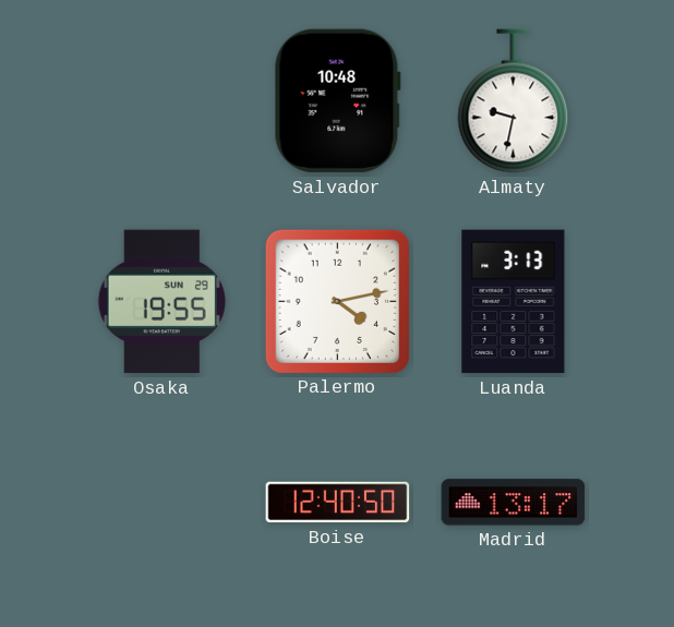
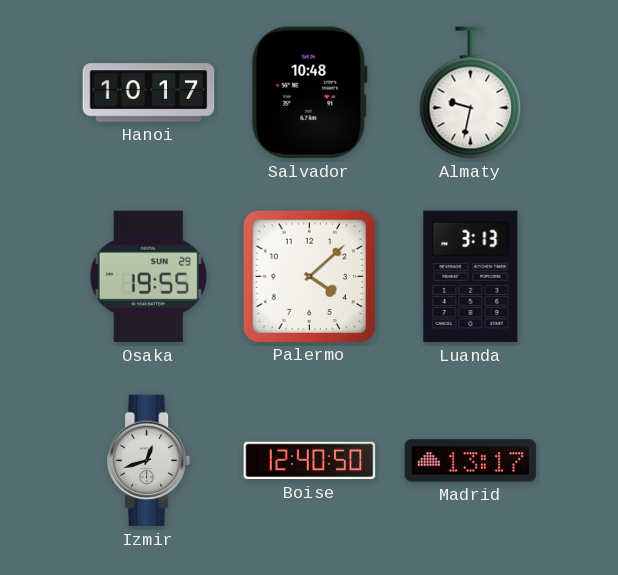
Hanoi: none -> 10:17
Palermo: 4:13 -> 4:08
Izmir: none -> 12:42
